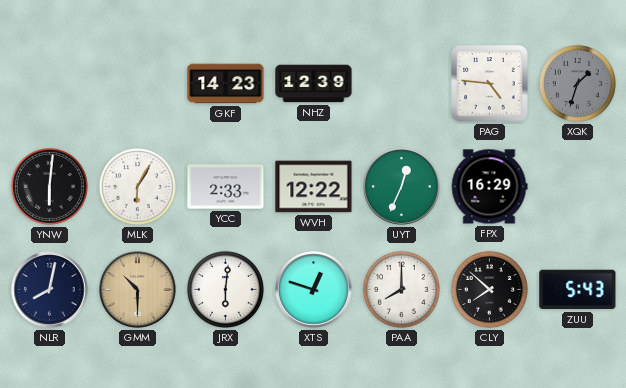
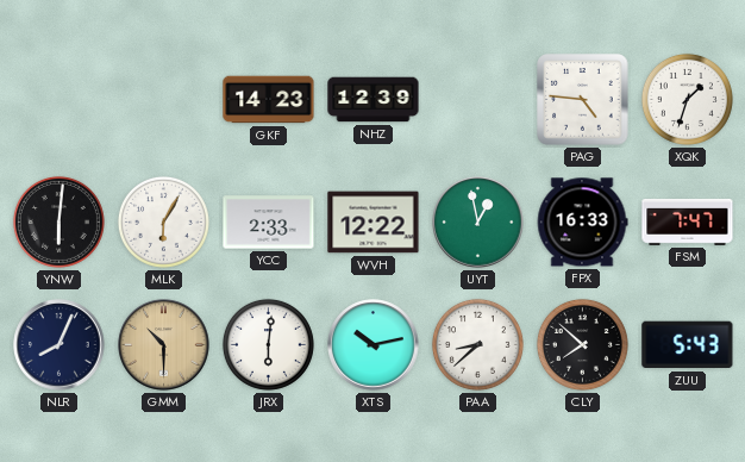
XQK dial: grey -> white
UYT: 12:34 -> 12:58
FPX: 16:29 -> 16:33
FSM: none -> 7:47
NLR: 8:02 -> 8:04
XTS: 12:48 -> 10:13
PAA: 8:00 -> 8:38
